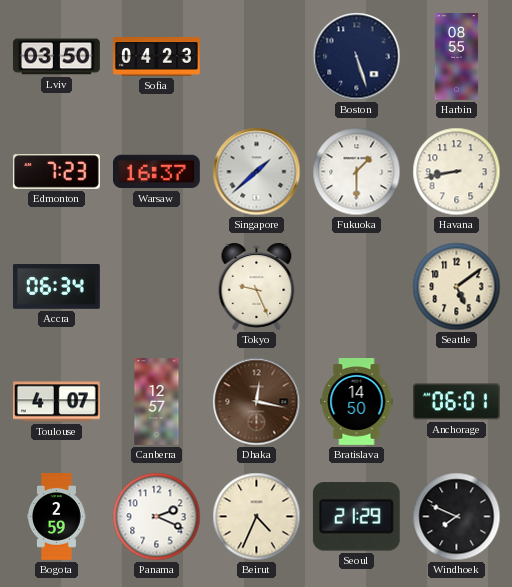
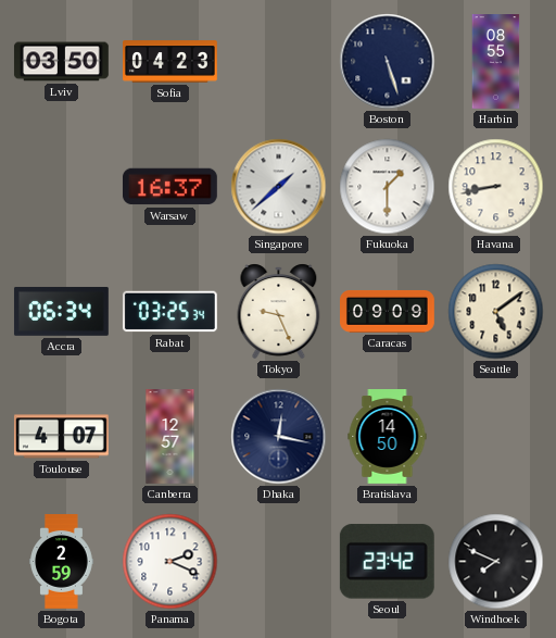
Edmonton: 7:23 -> none
Rabat: none -> 03:25
Caracas: none -> 09:09
Dhaka dial: brown -> navy
Anchorage: 06:01 -> none
Beirut: 4:34 -> none
Seoul: 21:29 -> 23:42
